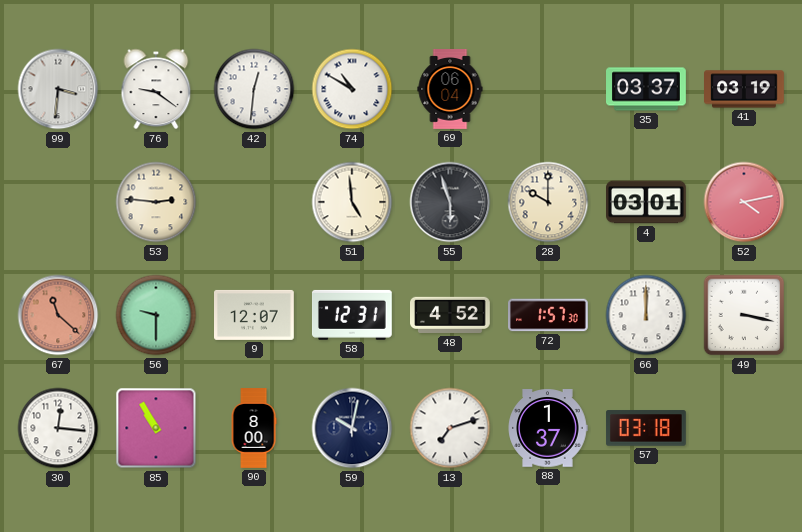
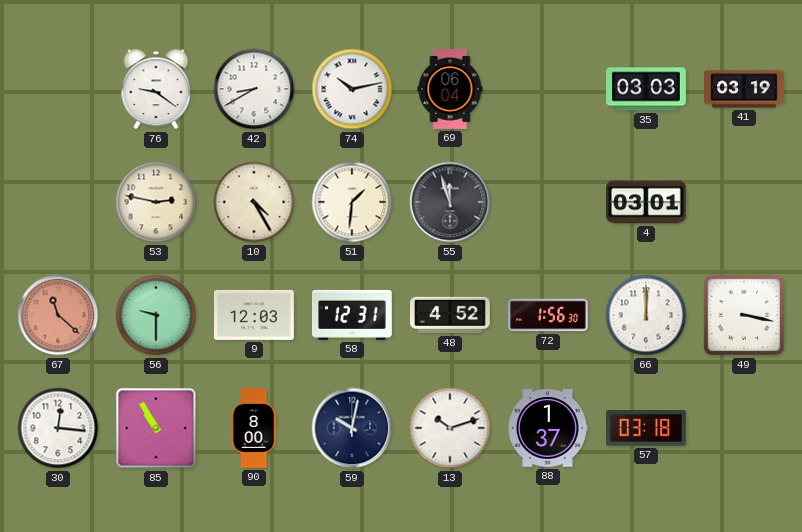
99: 3:31 -> none
42: 12:31 -> 8:40
74: 10:50 -> 10:13
35: 03:37 -> 03:03
53: 2:46 -> 2:47
10: none -> 4:25
51: 4:59 -> 1:31
55: 5:57 -> 11:57
28: 10:00 -> none
52: 4:13 -> none
9: 12:07 -> 12:03
72: 1:57 -> 1:56
13: 7:12 -> 10:12
